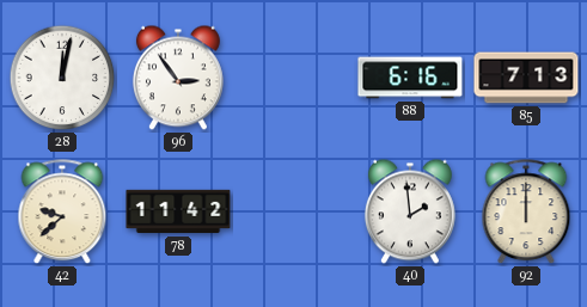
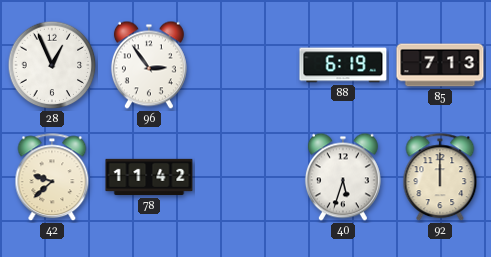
28: 12:02 -> 12:56
88: 6:16 -> 6:19
40: 1:59 -> 5:33
